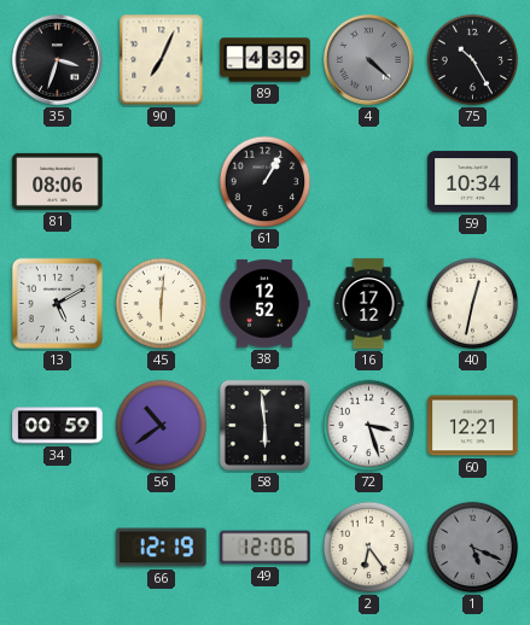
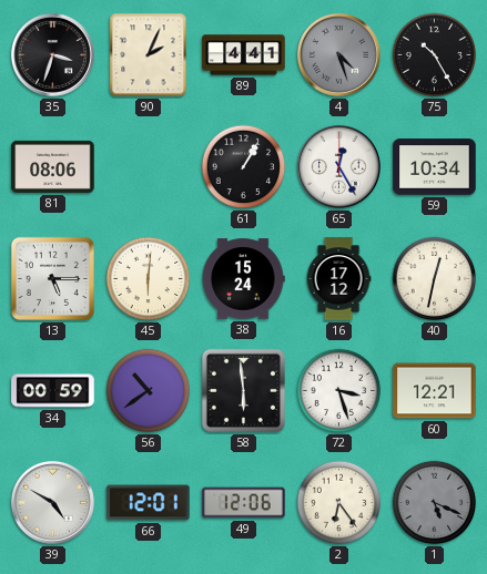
90: 7:04 -> 2:04
89: 4:39 -> 4:41
4: 4:22 -> 4:27
65: none -> 12:25
13: 5:10 -> 5:15
38: 12:52 -> 15:24
39: none -> 4:50
66: 12:19 -> 12:01
